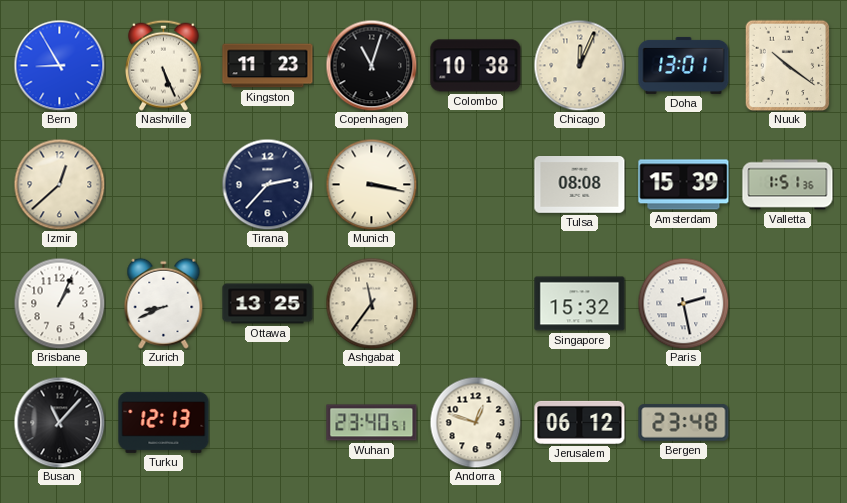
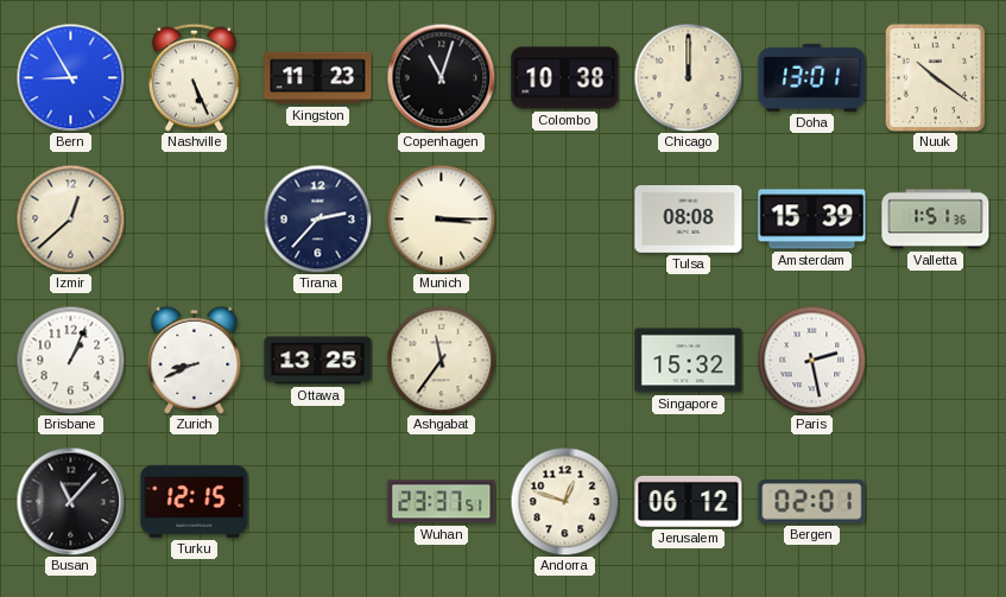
Chicago: 12:04 -> 12:00
Munich: 3:17 -> 3:15
Turku: 12:13 -> 12:15
Wuhan: 23:40 -> 23:37
Bergen: 23:48 -> 02:01
